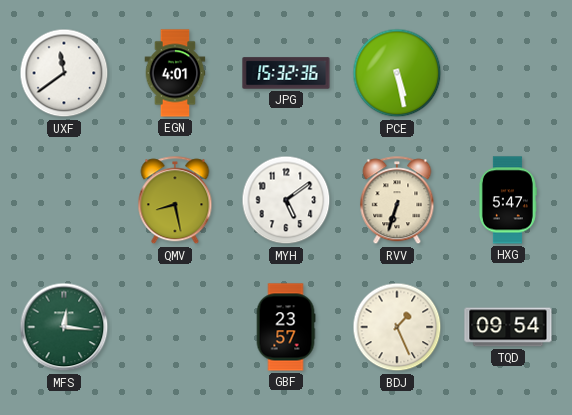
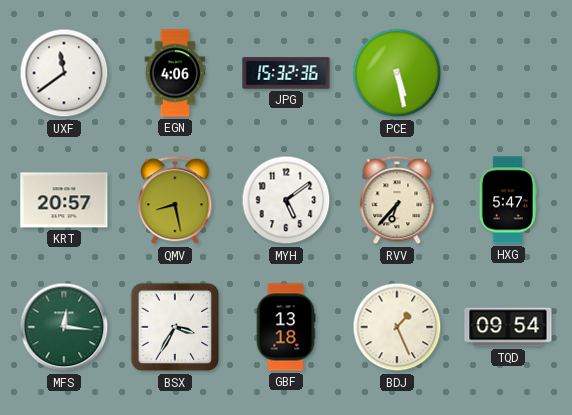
EGN: 4:01 -> 4:06
KRT: none -> 20:57
RVV: 6:33 -> 6:37
BSX: none -> 3:35
GBF: 23:57 -> 13:18
